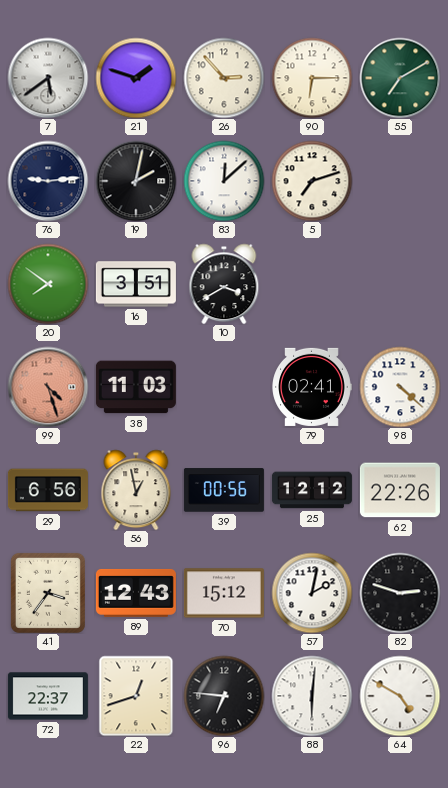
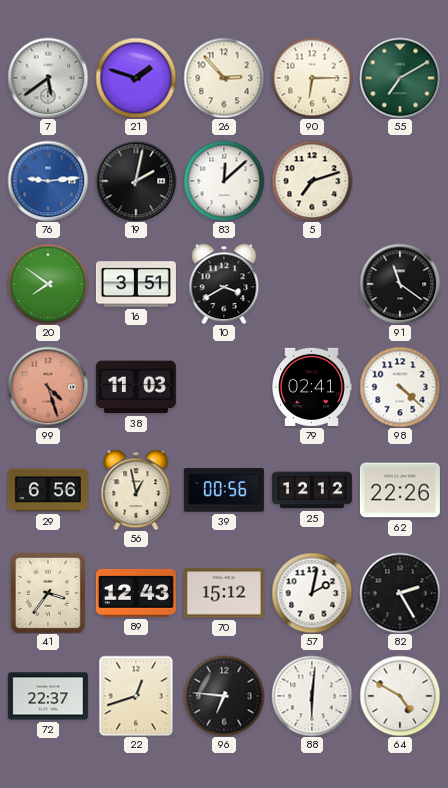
76 dial: navy -> blue
91: none -> 11:21
82: 2:48 -> 2:25
